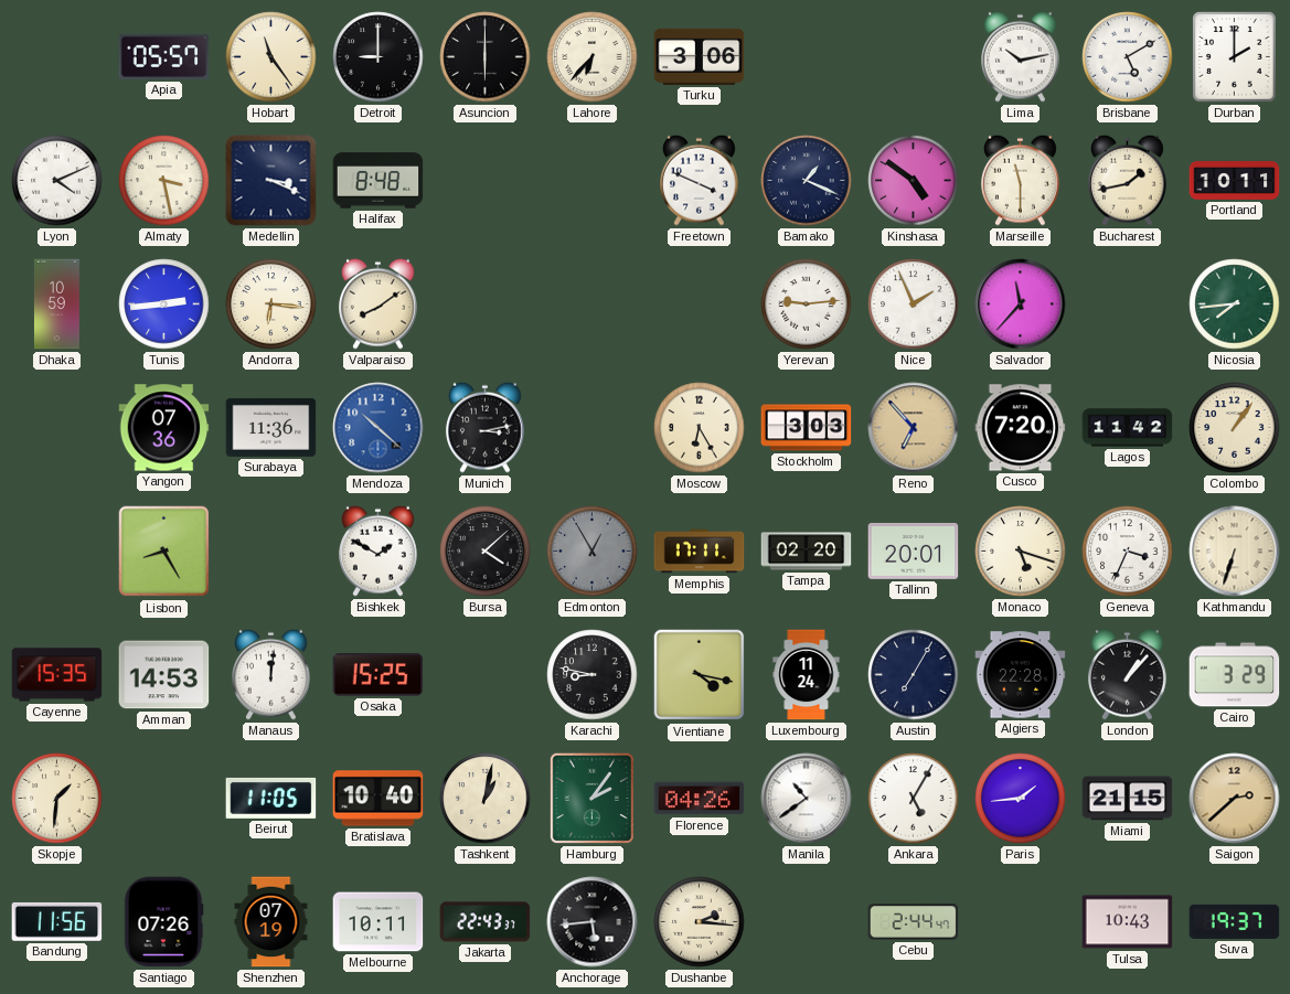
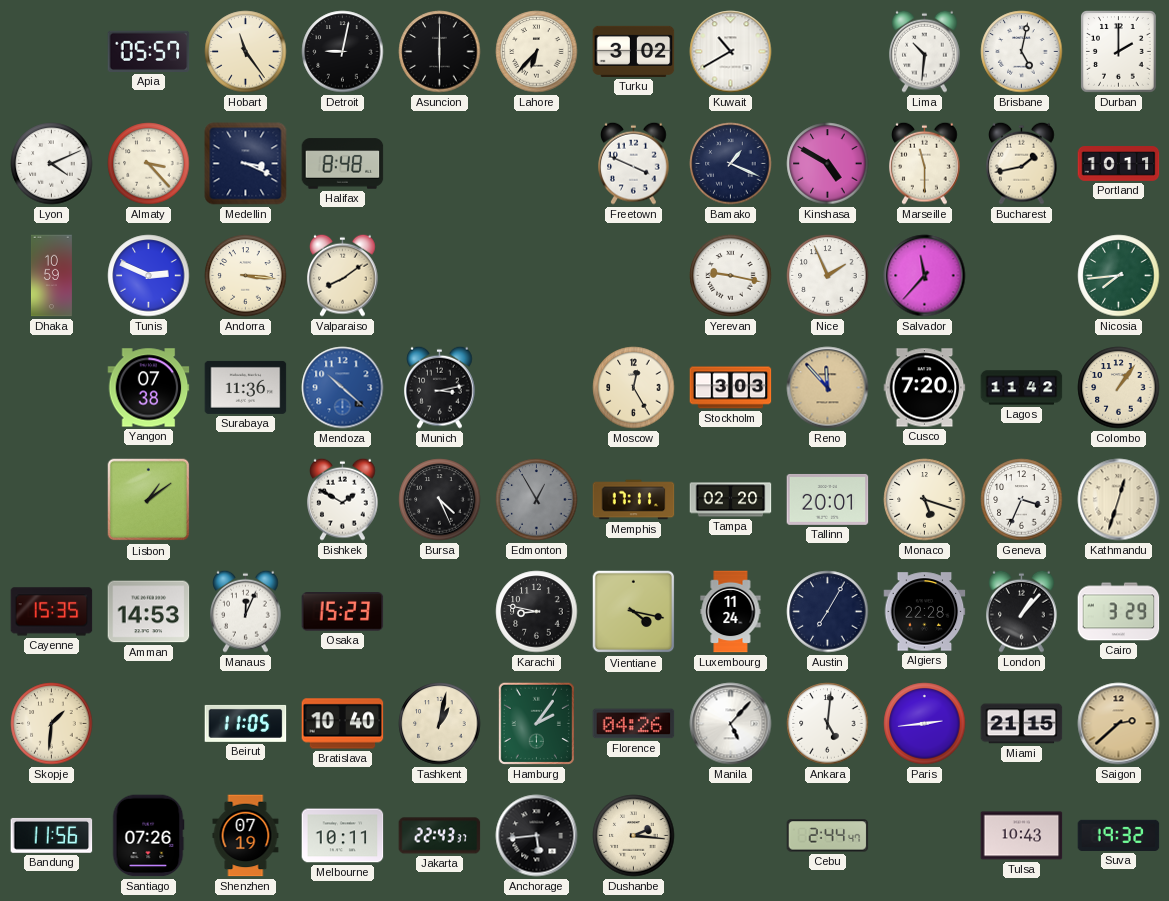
Detroit: 9:00 -> 9:02
Turku: 3:06 -> 3:02
Kuwait: none -> 10:40
Lima: 10:13 -> 10:31
Brisbane: 5:10 -> 5:02
Almaty: 3:28 -> 3:23
Kinshasa: 4:51 -> 4:50
Tunis: 2:44 -> 2:49
Andorra: 6:16 -> 3:16
Yerevan: 9:14 -> 9:17
Yangon: 07:36 -> 07:38
Moscow: 6:25 -> 12:25
Reno: 6:53 -> 11:53
Lisbon: 8:25 -> 1:09
Bursa: 4:08 -> 4:26
Kathmandu: 6:33 -> 12:33
Manaus: 12:01 -> 12:04
Osaka: 15:25 -> 15:23
Manila: 10:39 -> 5:07
Ankara: 5:05 -> 5:01
Paris: 1:44 -> 2:44
Suva: 19:37 -> 19:32
